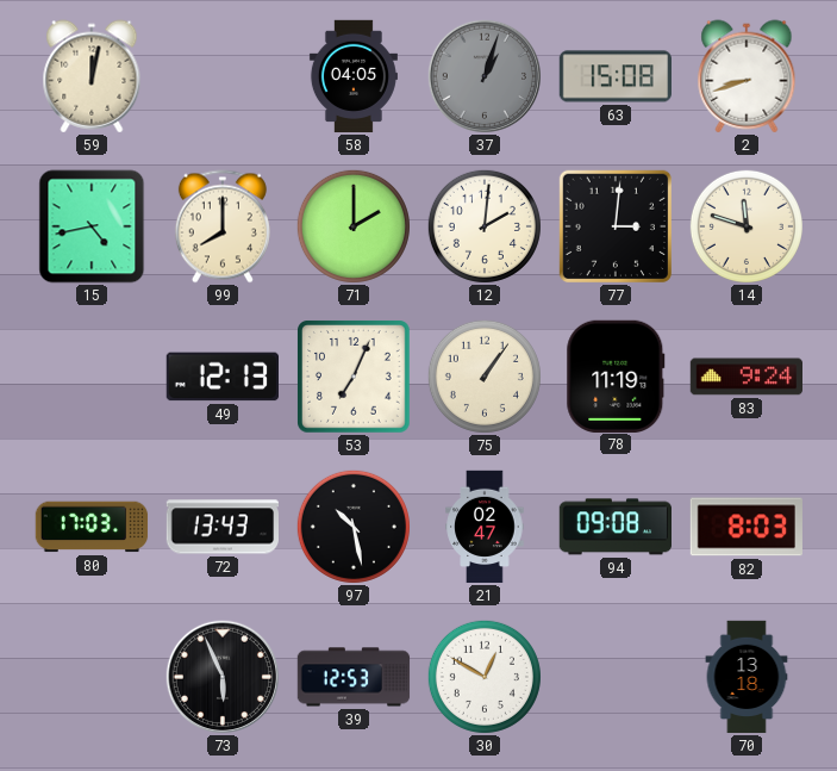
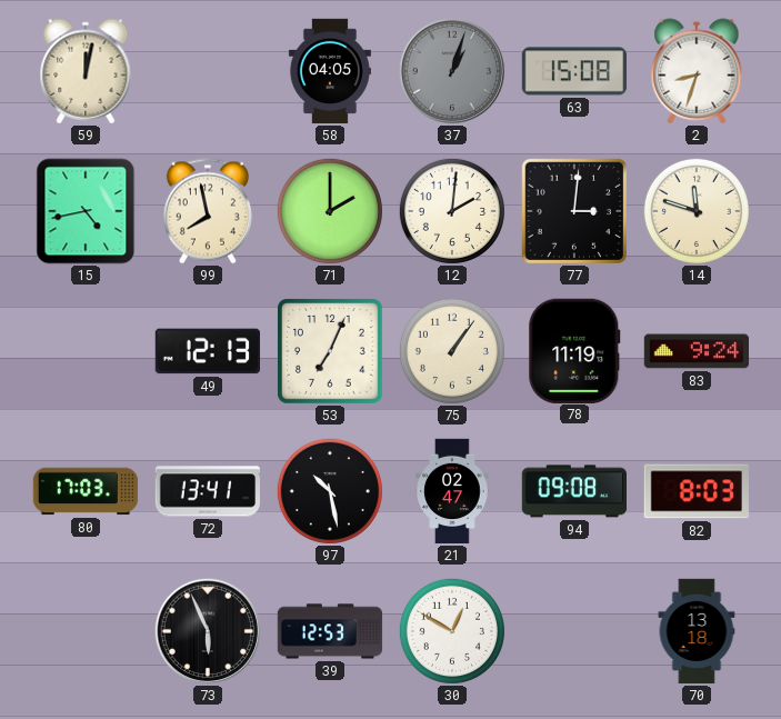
2: 8:42 -> 8:33
99: 8:00 -> 7:58
72: 13:43 -> 13:41
